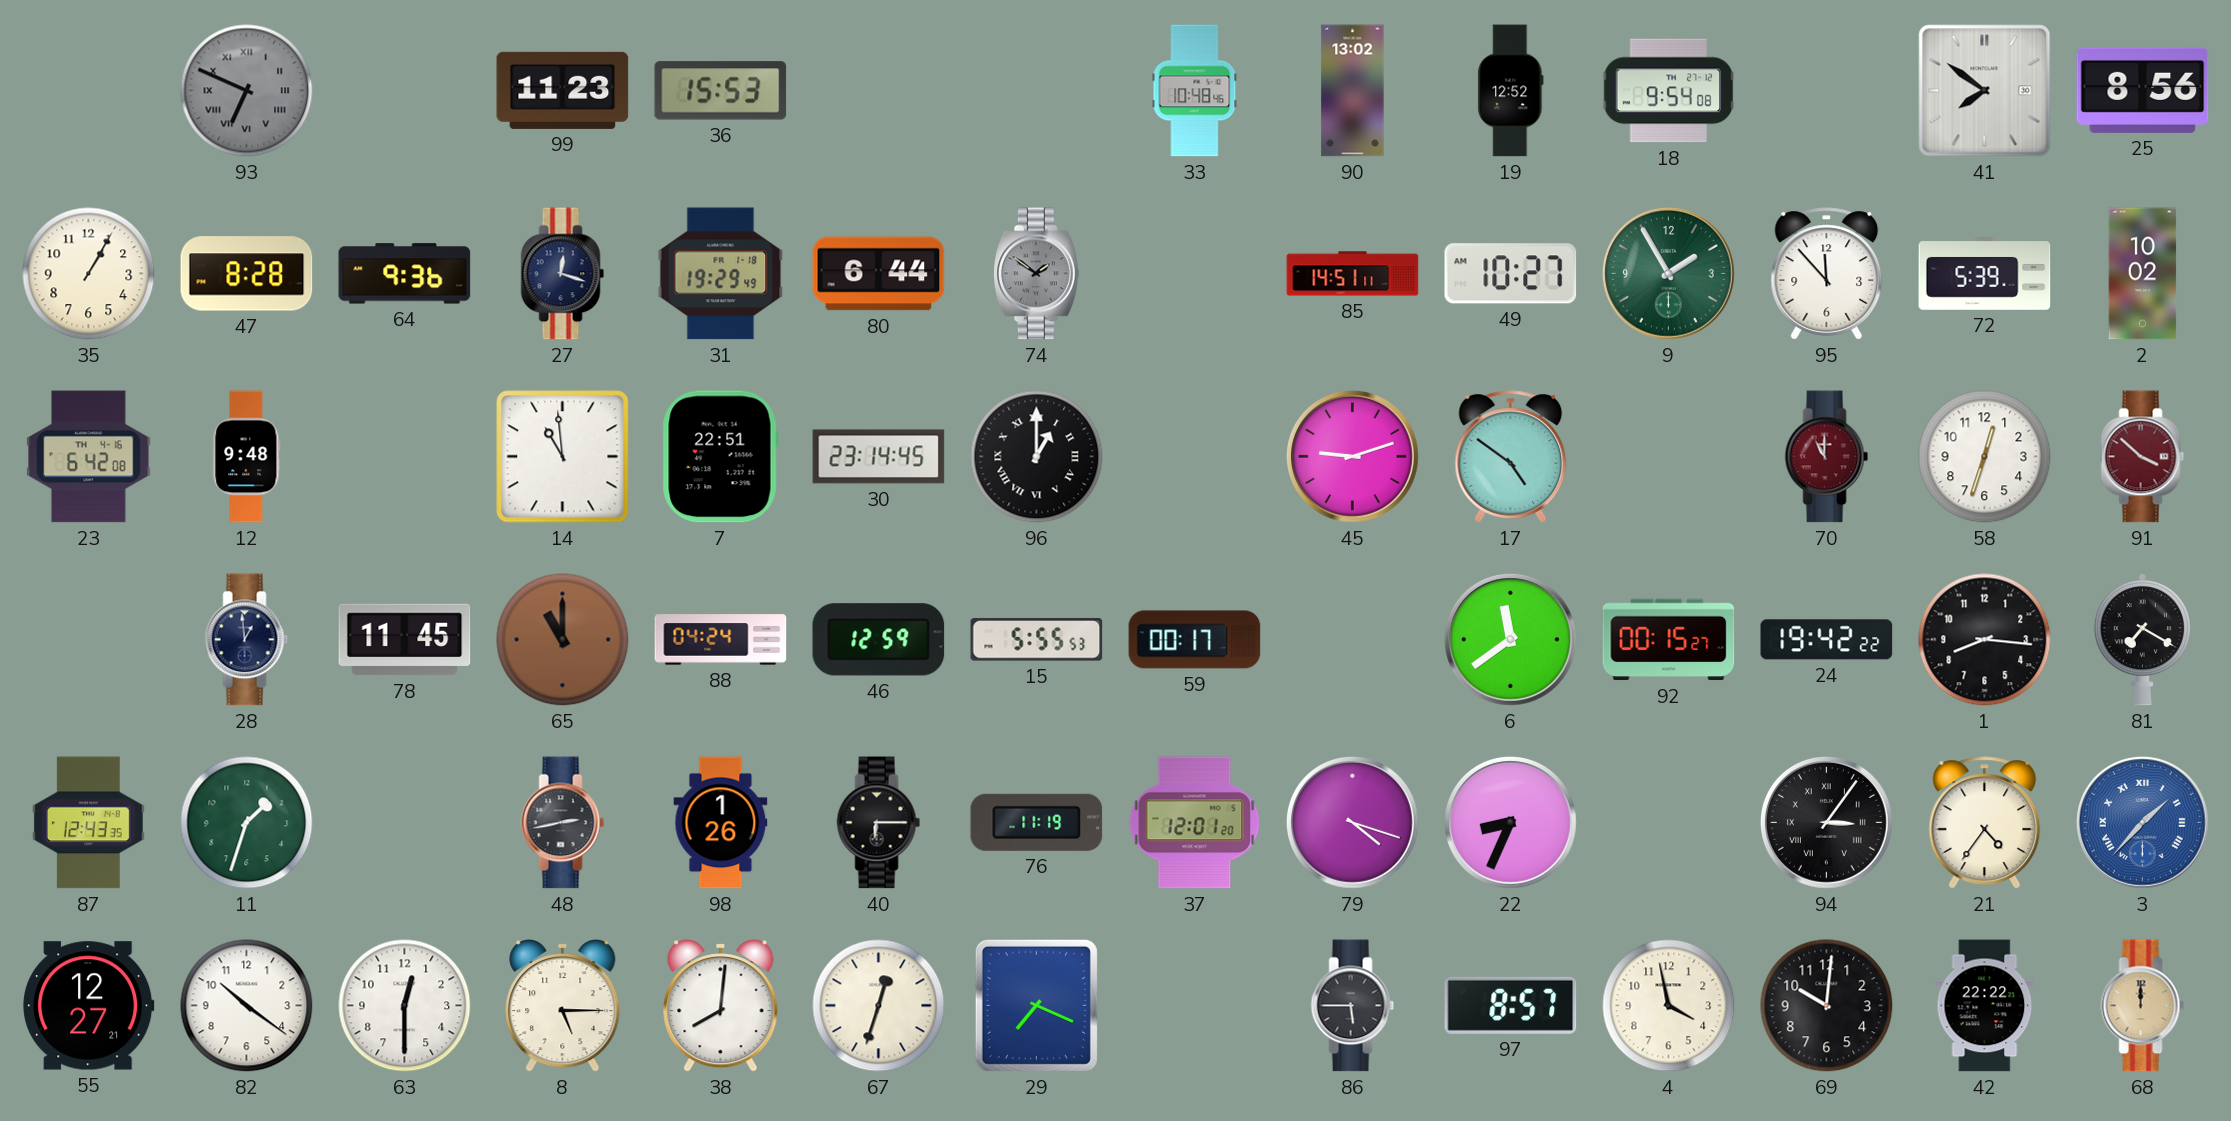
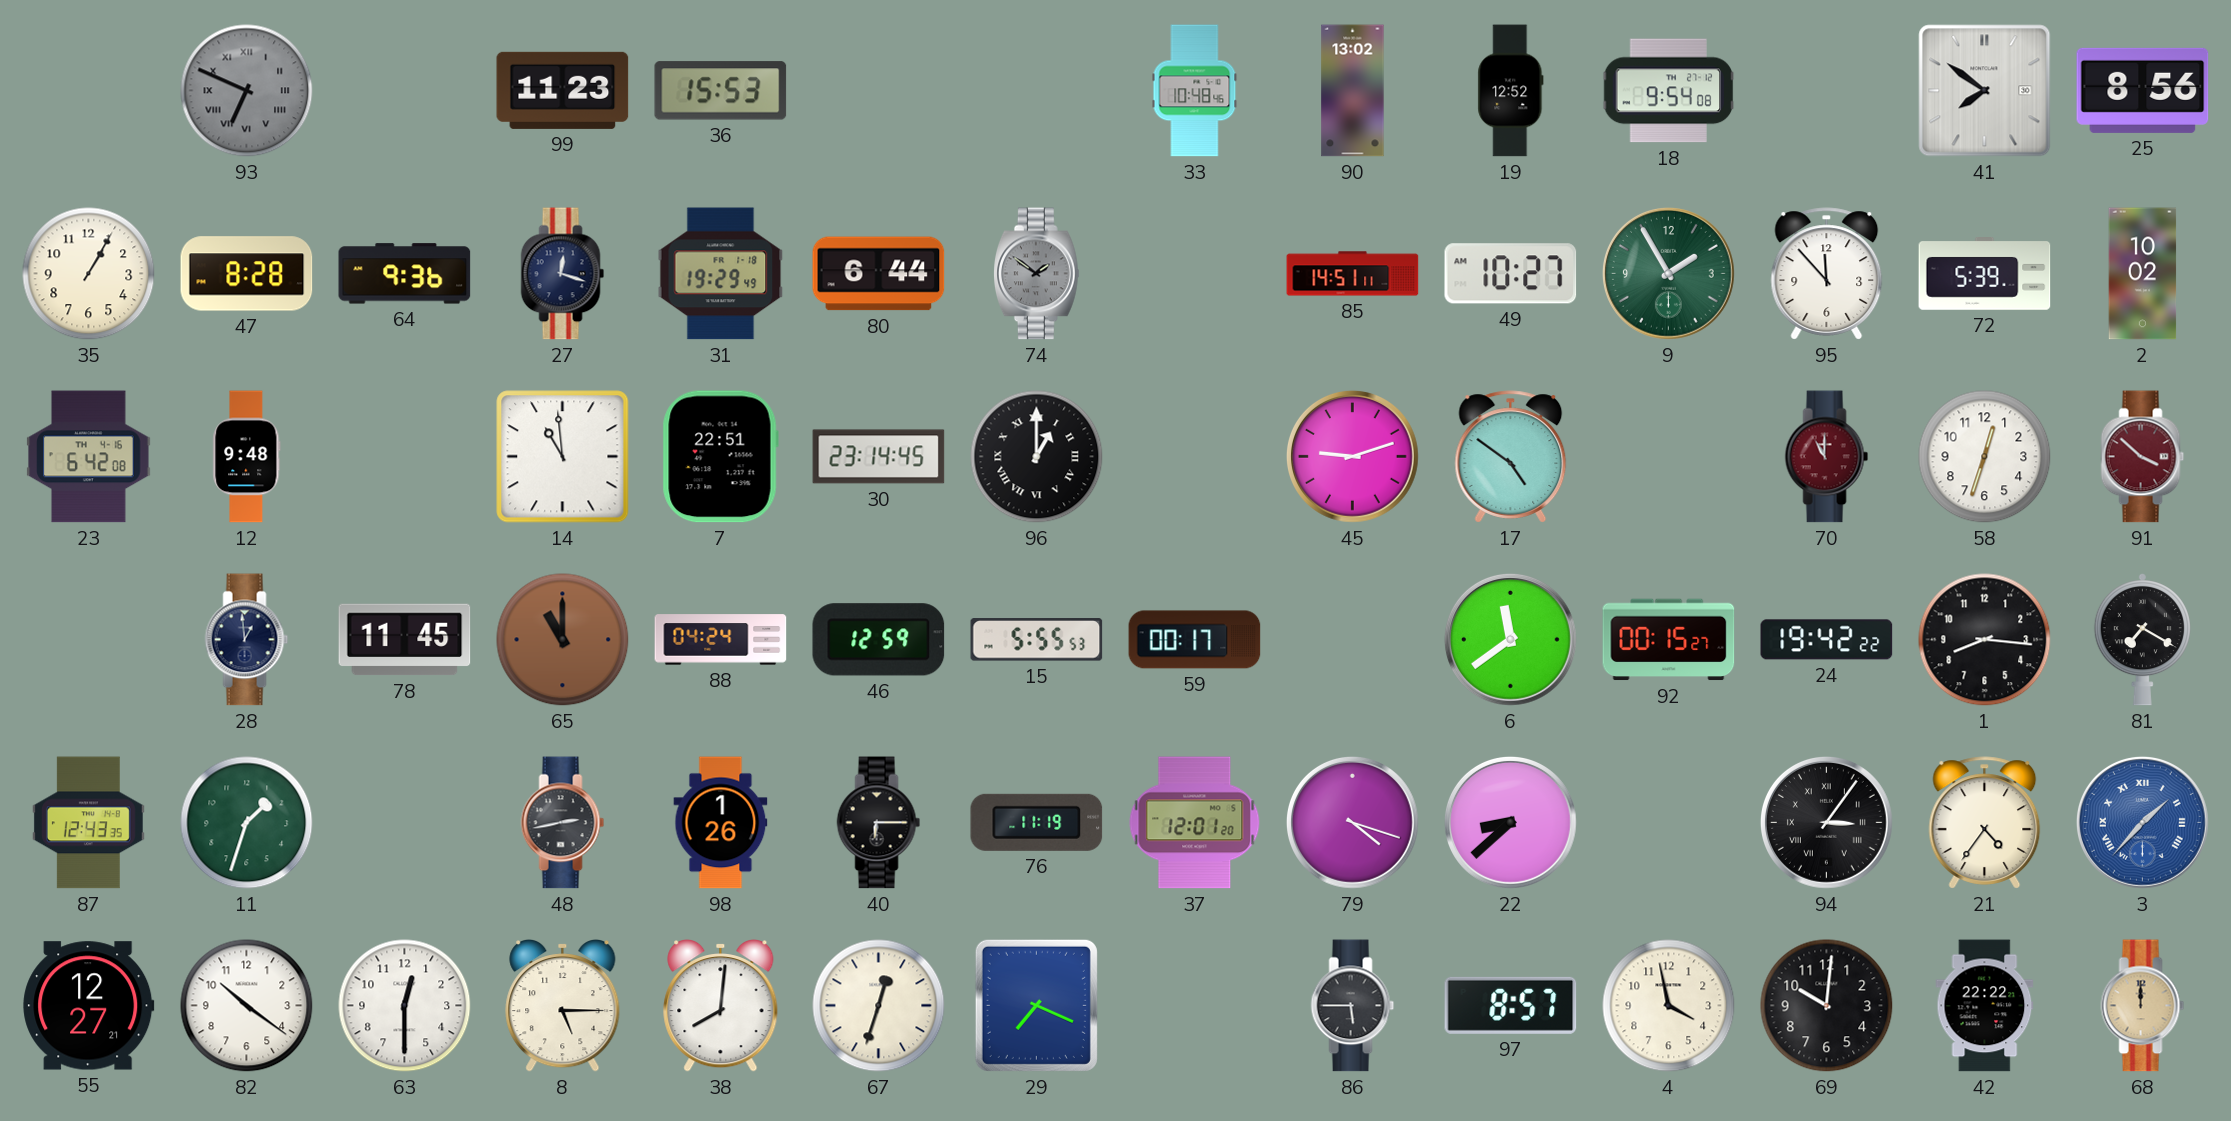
22: 8:34 -> 8:38
